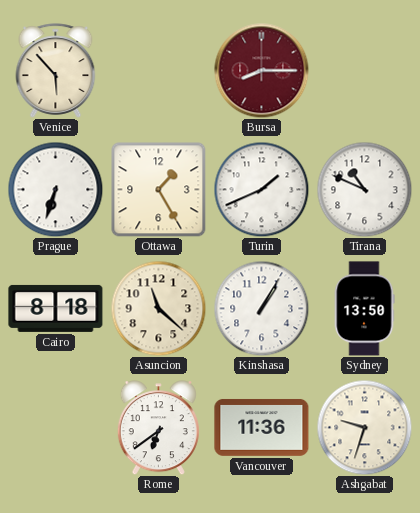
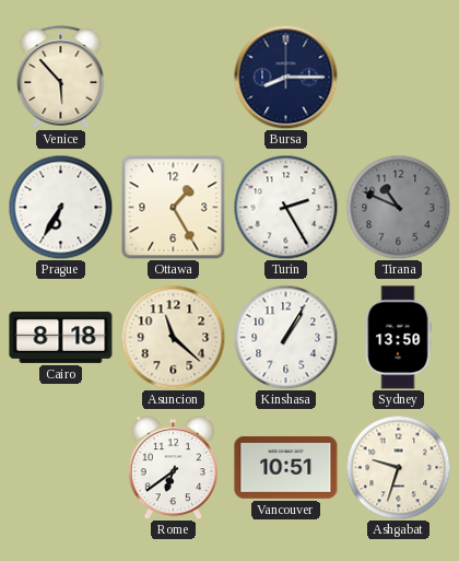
Bursa dial: burgundy -> navy
Prague: 6:33 -> 6:35
Turin: 1:41 -> 2:25
Tirana dial: white -> grey
Vancouver: 11:36 -> 10:51
